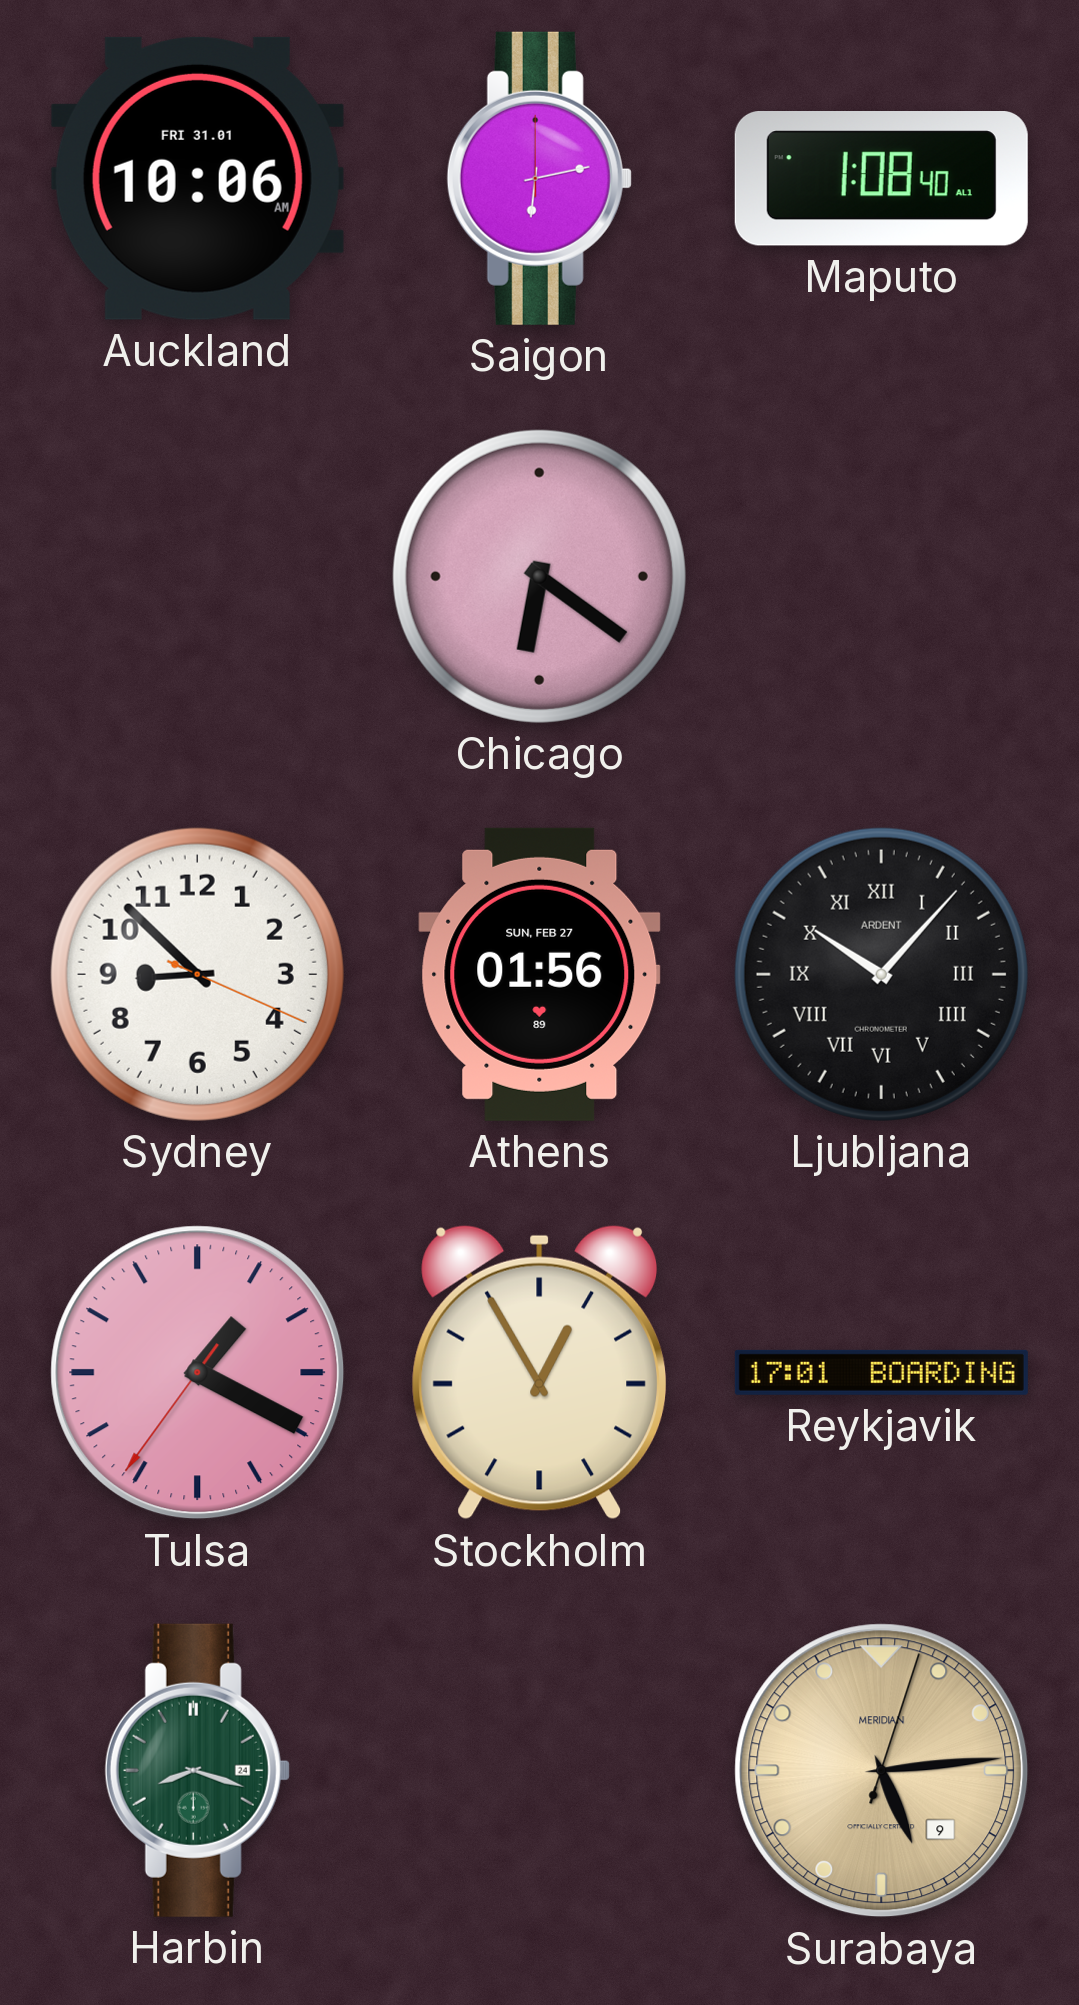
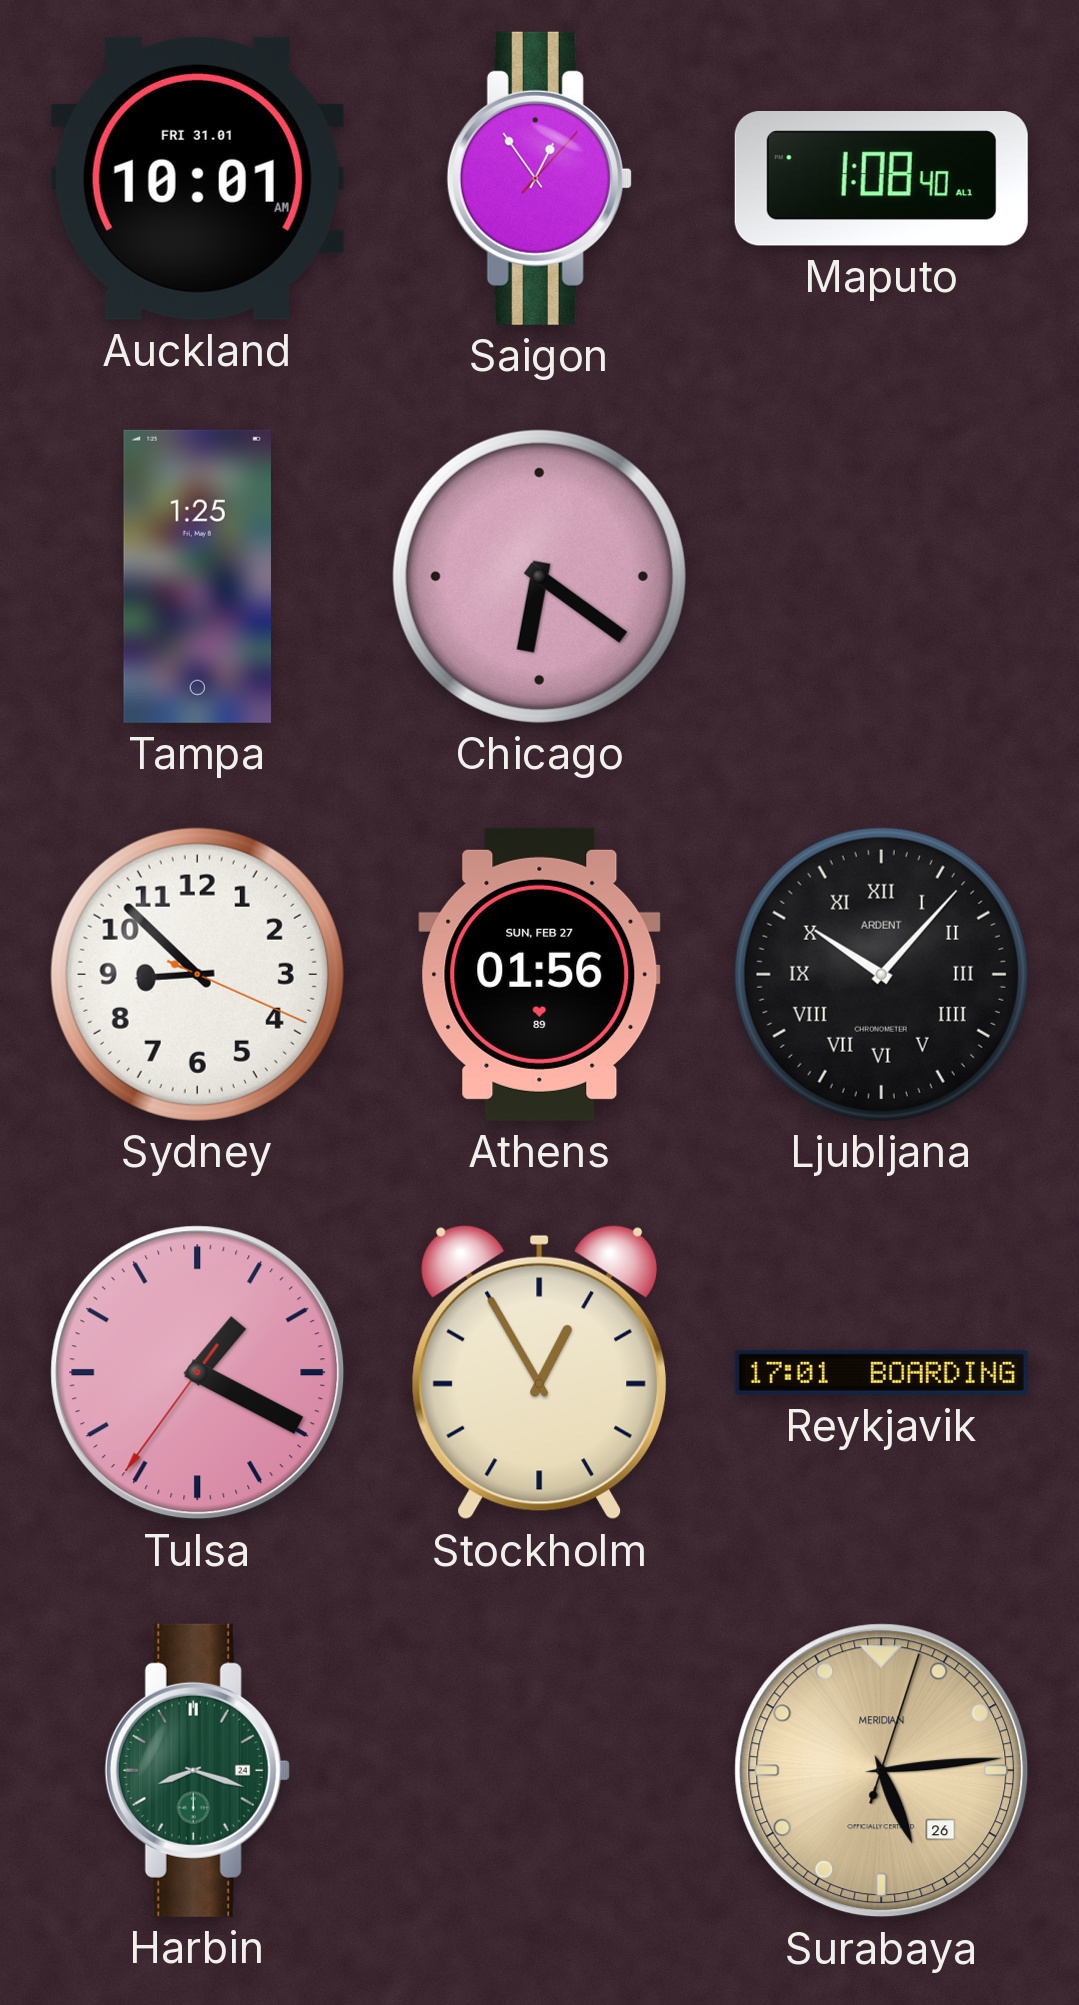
Auckland: 10:06 -> 10:01
Saigon: 6:13 -> 12:54
Tampa: none -> 1:25
Surabaya date: 9 -> 26
